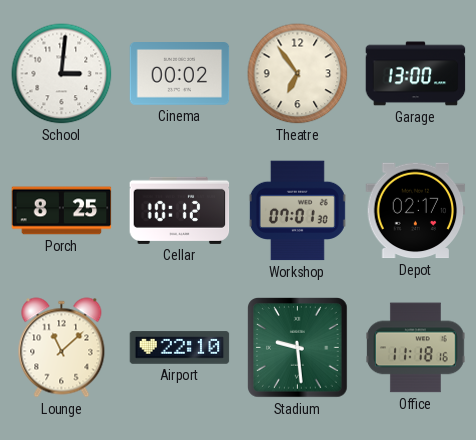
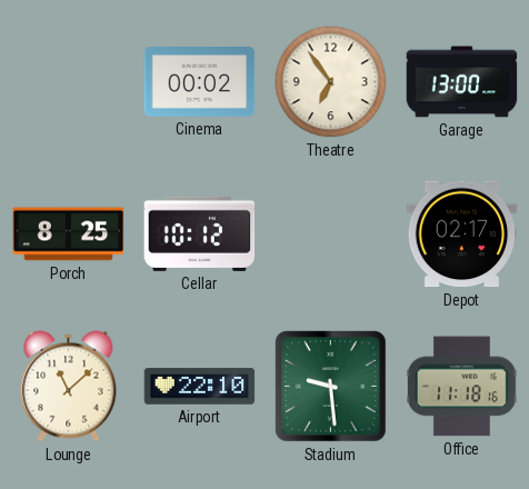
School: 3:01 -> none
Workshop: 07:01 -> none
